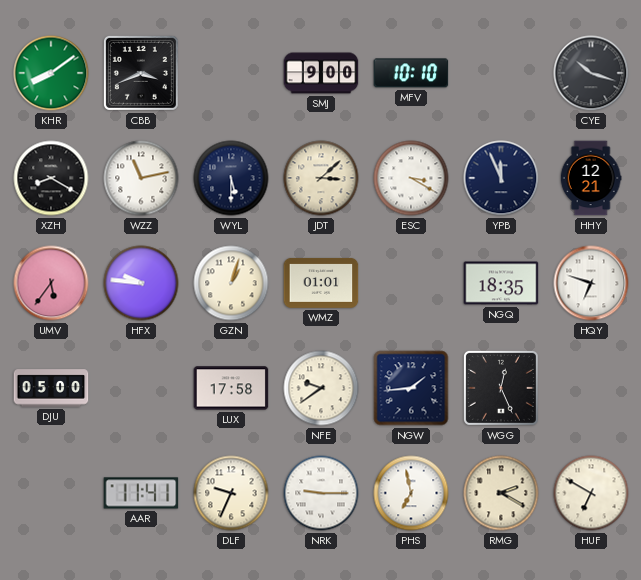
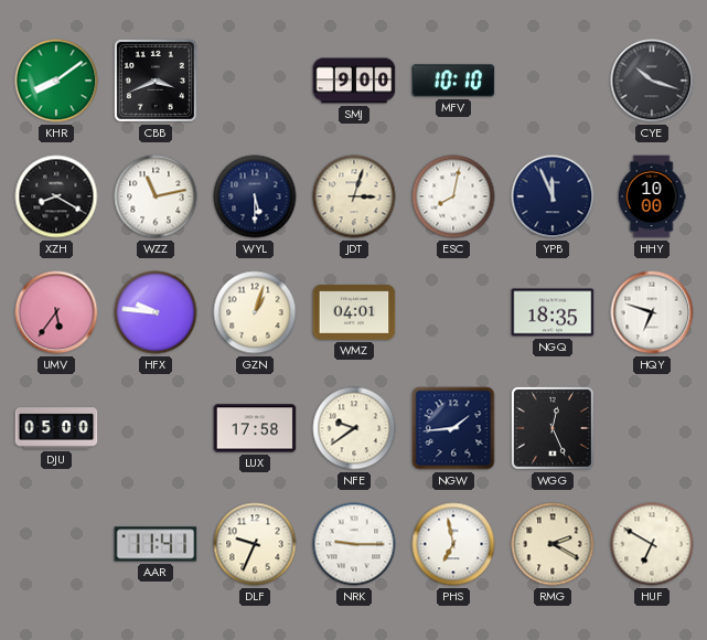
JDT: 3:08 -> 3:03
ESC: 3:20 -> 8:02
HHY: 12:21 -> 10:00
WMZ: 01:01 -> 04:01
